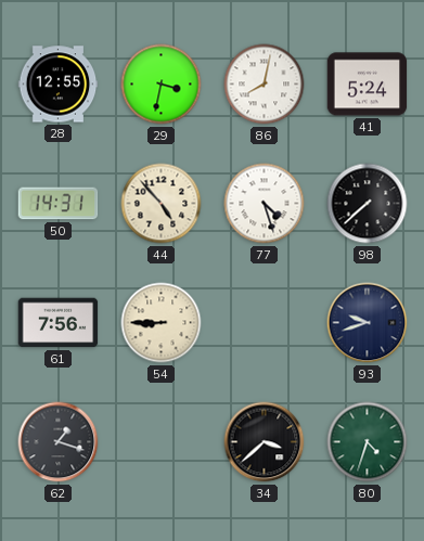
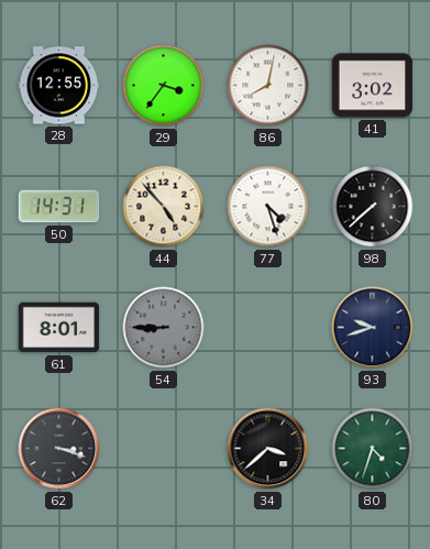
29: 3:32 -> 3:36
41: 5:24 -> 3:02
61: 7:56 -> 8:01
54 dial: cream -> grey
62: 1:18 -> 3:18
